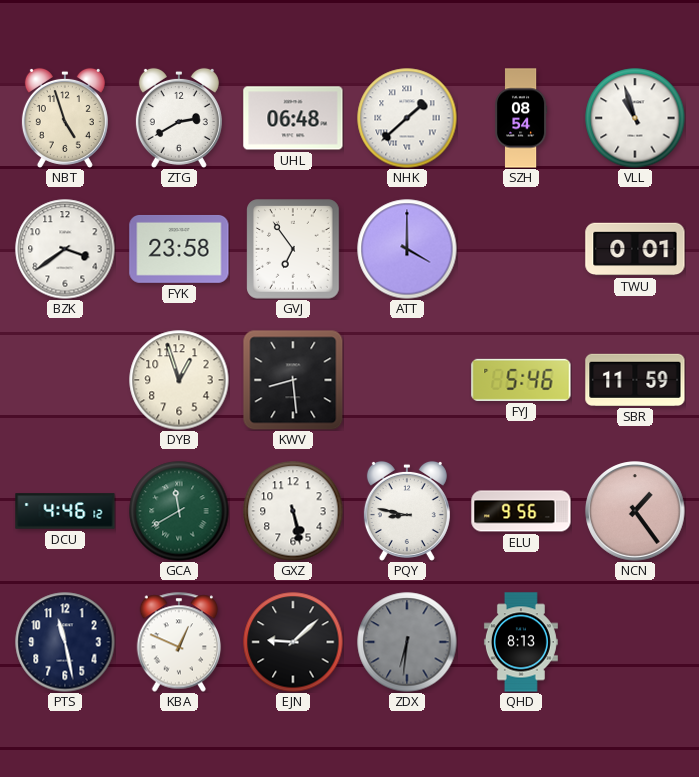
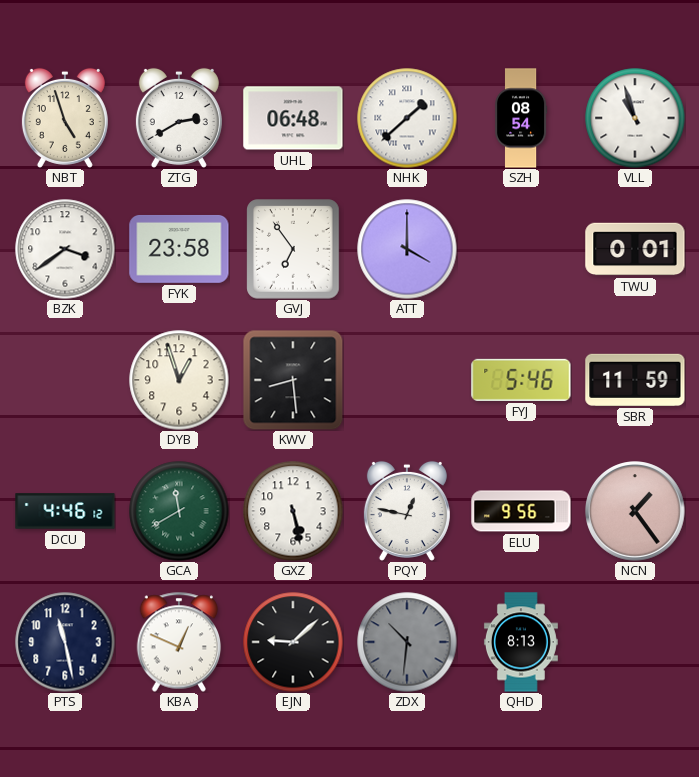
PQY: 8:47 -> 12:47
ZDX: 6:31 -> 10:31
